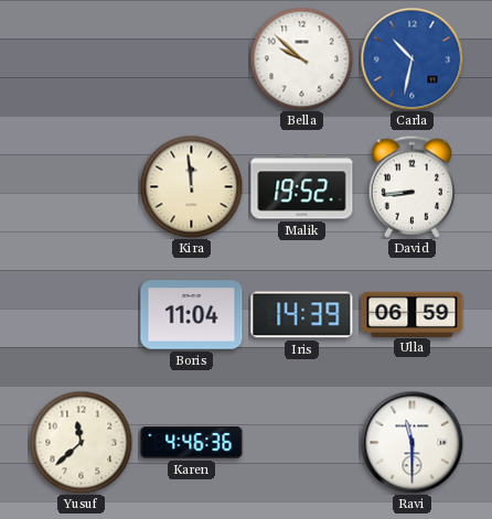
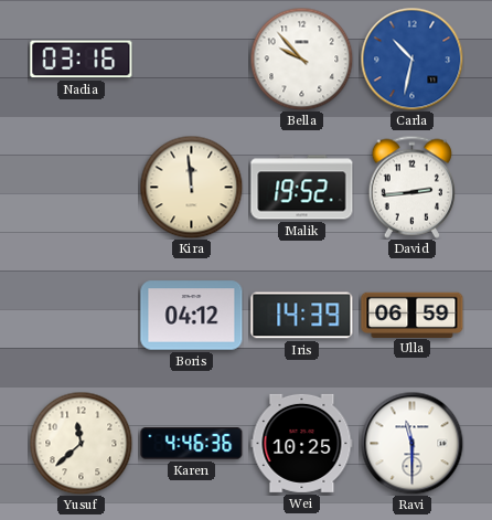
Nadia: none -> 03:16
Bella: 9:52 -> 9:53
David: 8:44 -> 2:44
Boris: 11:04 -> 04:12
Wei: none -> 10:25
